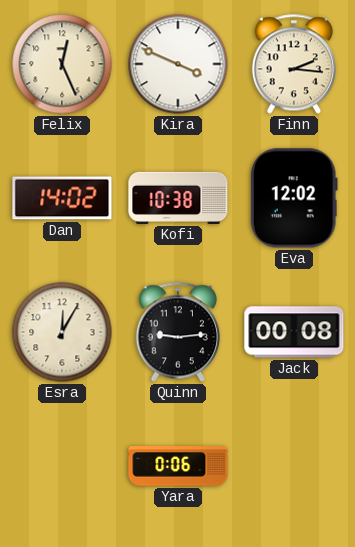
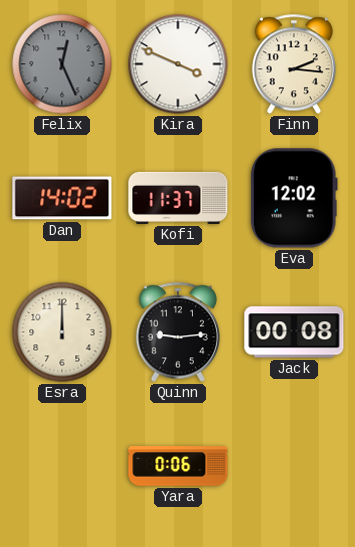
Felix dial: cream -> grey
Kofi: 10:38 -> 11:37
Esra: 12:05 -> 12:00
